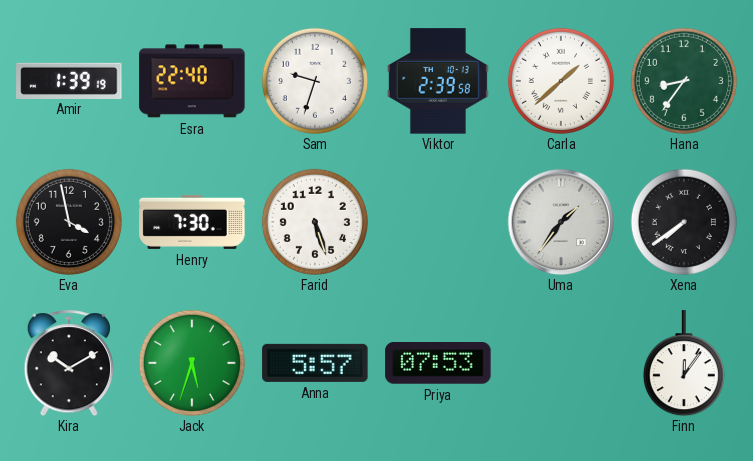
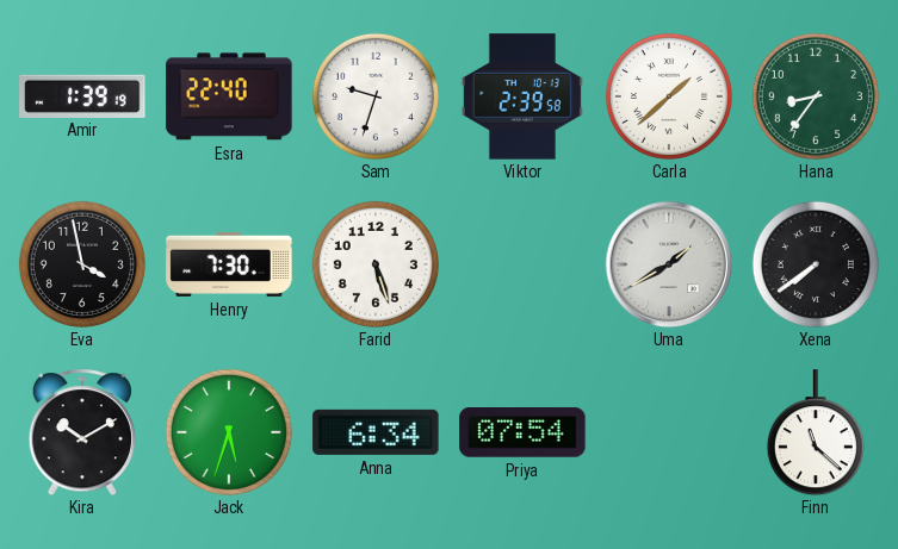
Uma: 1:36 -> 1:40
Anna: 5:57 -> 6:34
Priya: 07:53 -> 07:54
Finn: 12:06 -> 11:22
